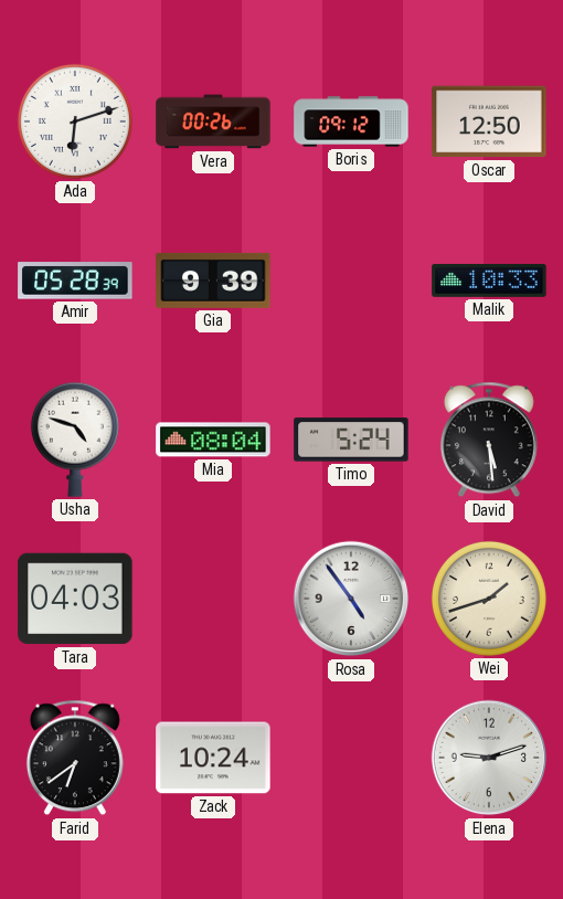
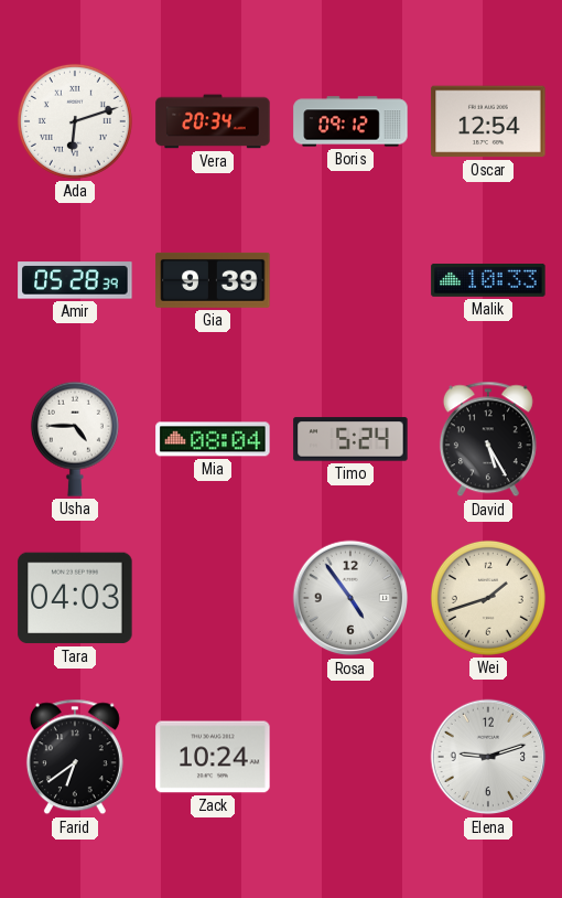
Vera: 00:26 -> 20:34
Oscar: 12:50 -> 12:54
Usha: 4:48 -> 4:45
David: 5:29 -> 5:25
